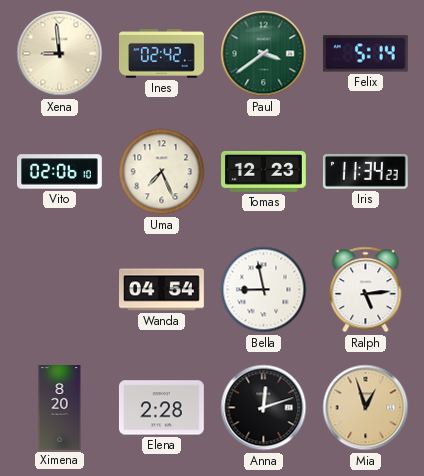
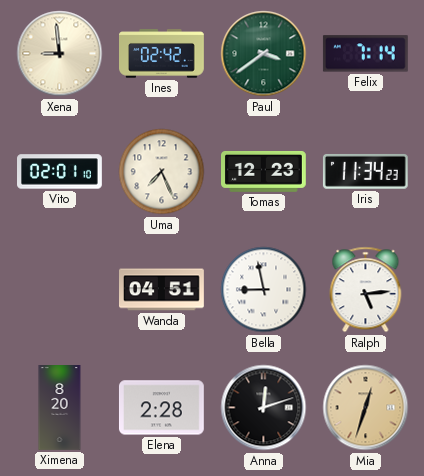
Felix: 5:14 -> 7:14
Vito: 02:06 -> 02:01
Wanda: 04:54 -> 04:51
Mia: 12:57 -> 12:33
